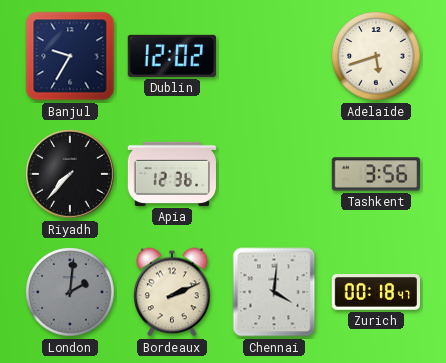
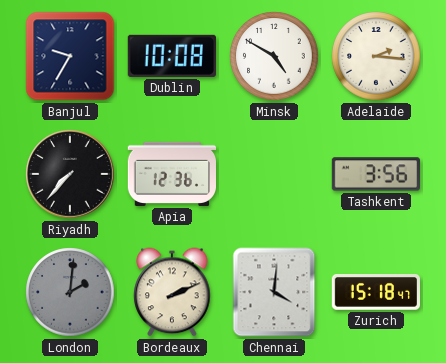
Dublin: 12:02 -> 10:08
Minsk: none -> 4:50
Adelaide: 5:42 -> 2:16
Zurich: 00:18 -> 15:18
